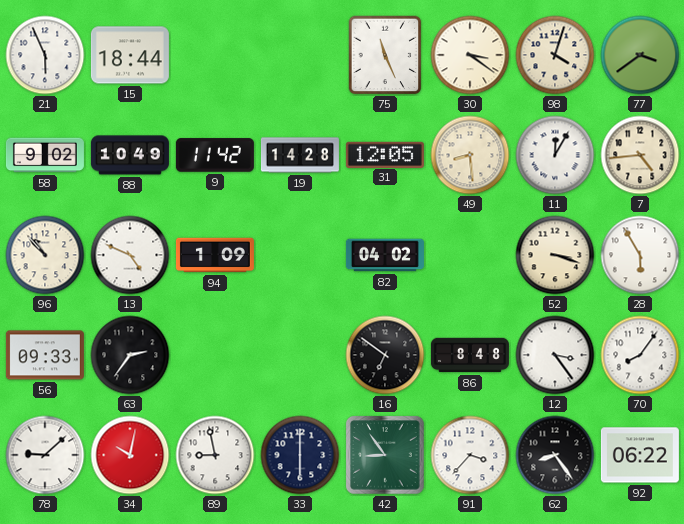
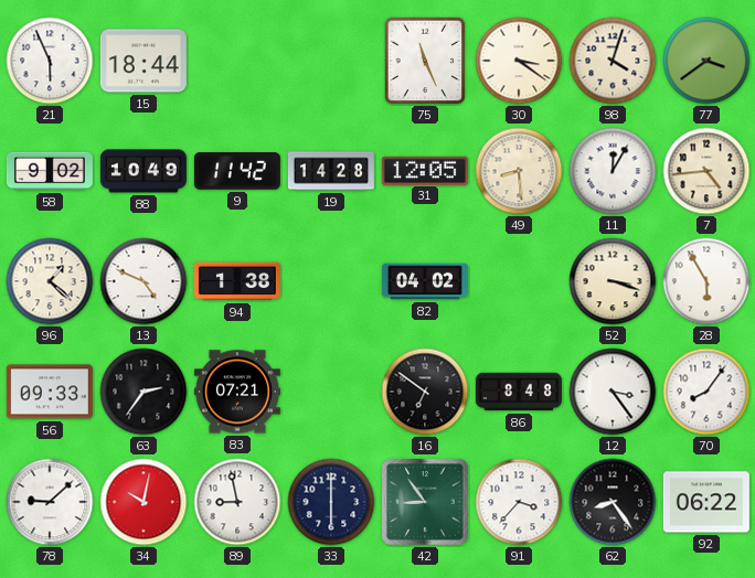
96: 10:53 -> 1:22
94: 1:09 -> 1:38
83: none -> 07:21
